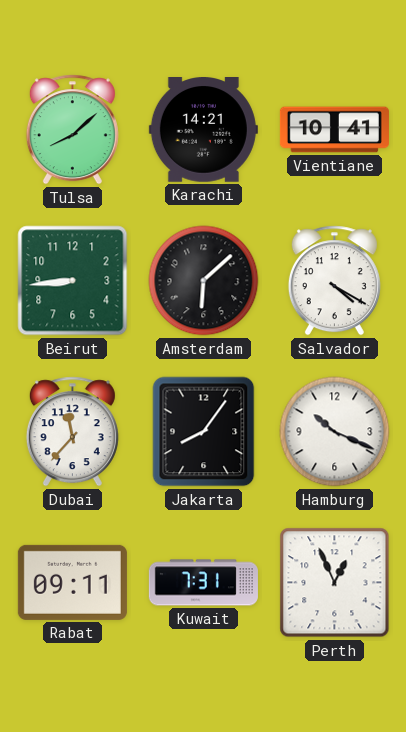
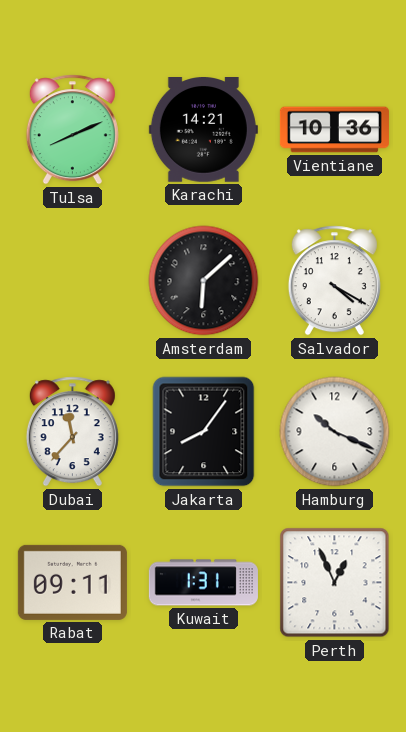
Tulsa: 8:08 -> 8:11
Vientiane: 10:41 -> 10:36
Beirut: 8:44 -> none
Kuwait: 7:31 -> 1:31
